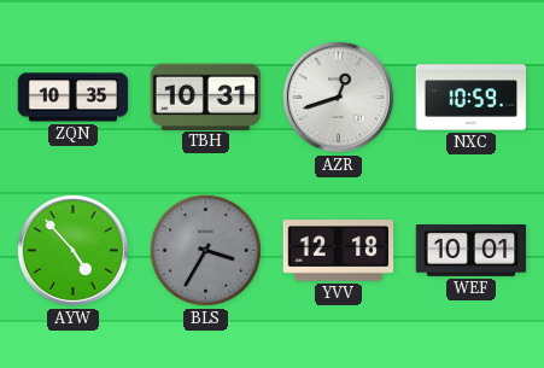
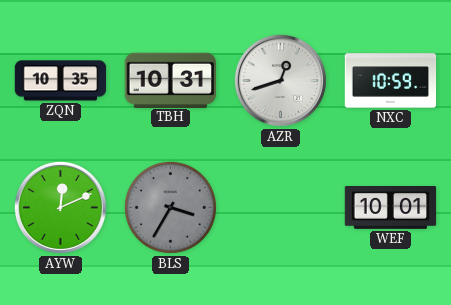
AYW: 4:53 -> 12:11
YVV: 12:18 -> none
